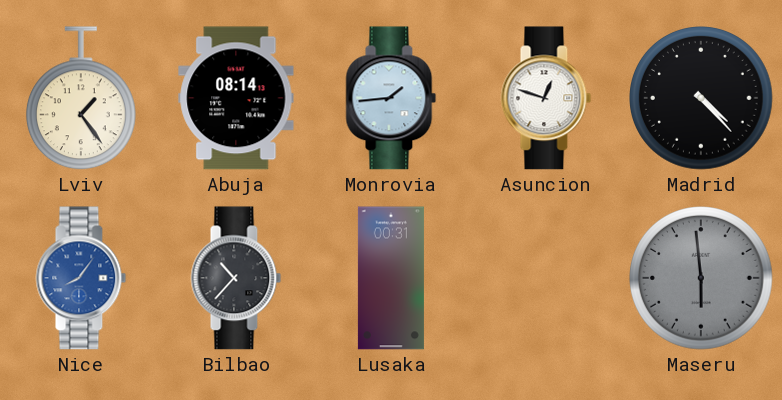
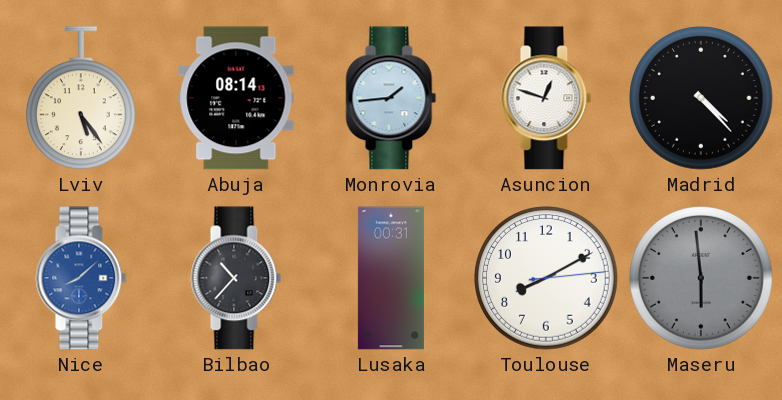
Lviv: 1:24 -> 5:24
Nice: 8:06 -> 8:08
Toulouse: none -> 8:10
